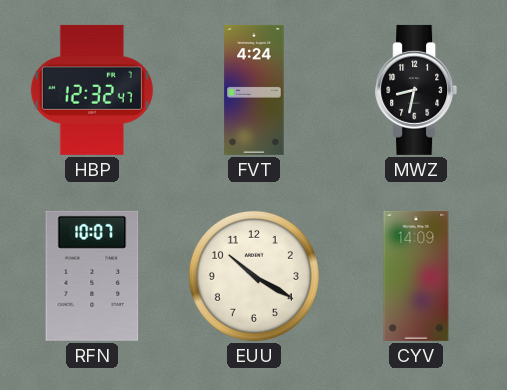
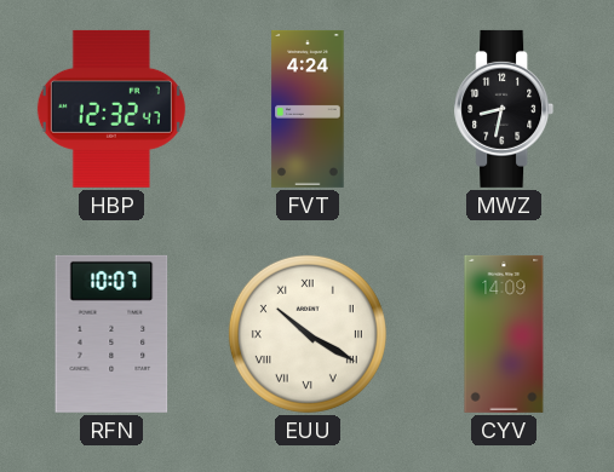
EUU numerals: Arabic -> Roman
